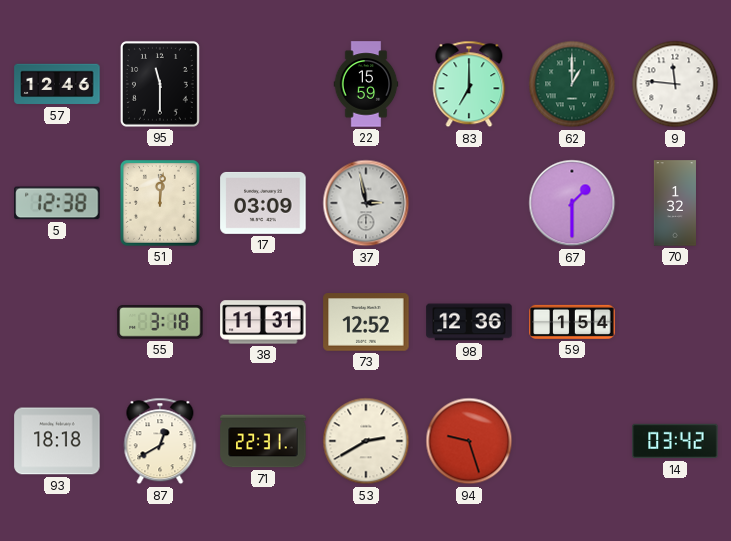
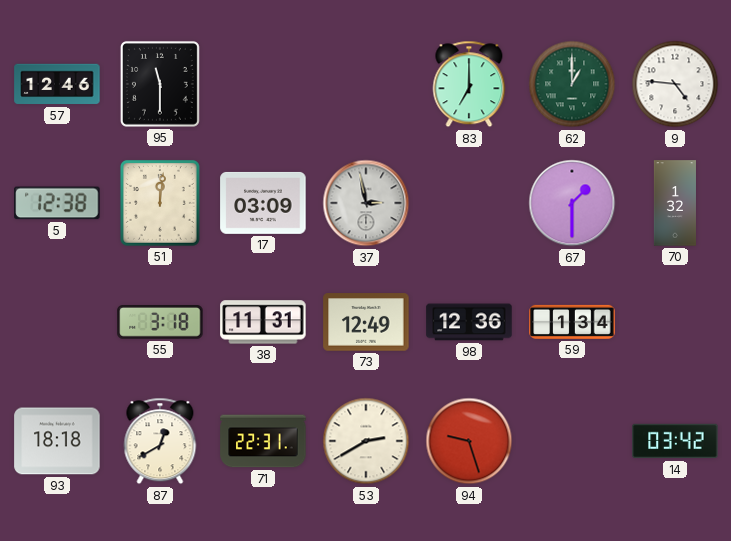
22: 15:59 -> none
9: 11:46 -> 4:46
73: 12:52 -> 12:49
59: 1:54 -> 1:34
